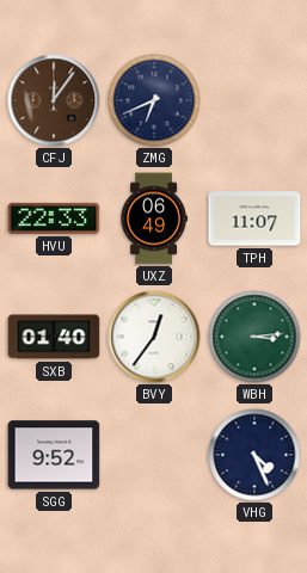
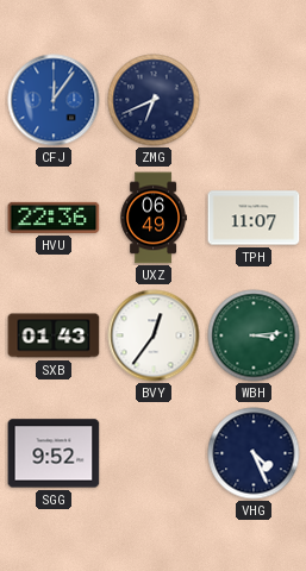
CFJ dial: brown -> blue
HVU: 22:33 -> 22:36
SXB: 01:40 -> 01:43
